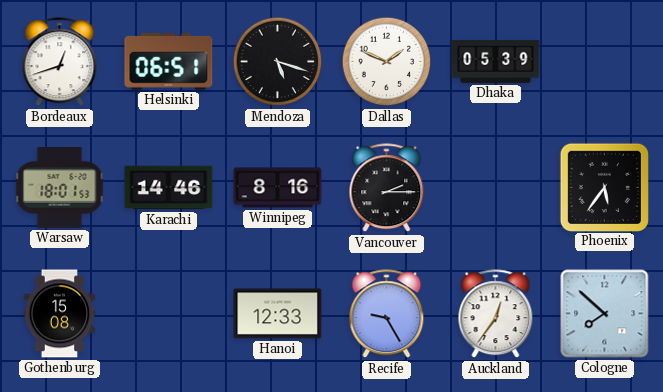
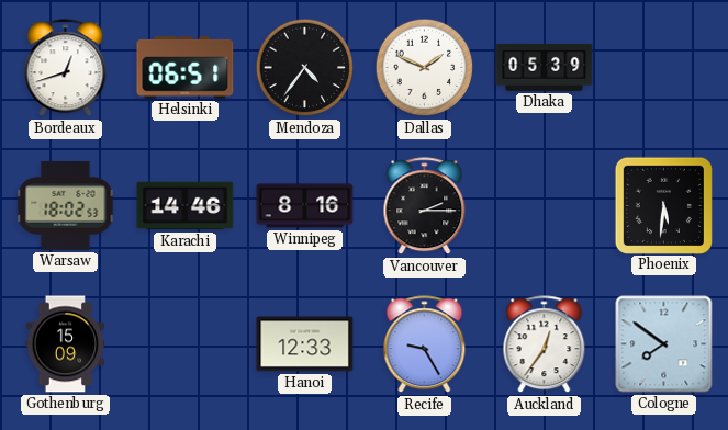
Mendoza: 5:18 -> 4:36
Warsaw: 18:01 -> 18:02
Phoenix: 5:36 -> 5:31
Gothenburg: 15:08 -> 15:09
Cologne: 7:52 -> 7:51
